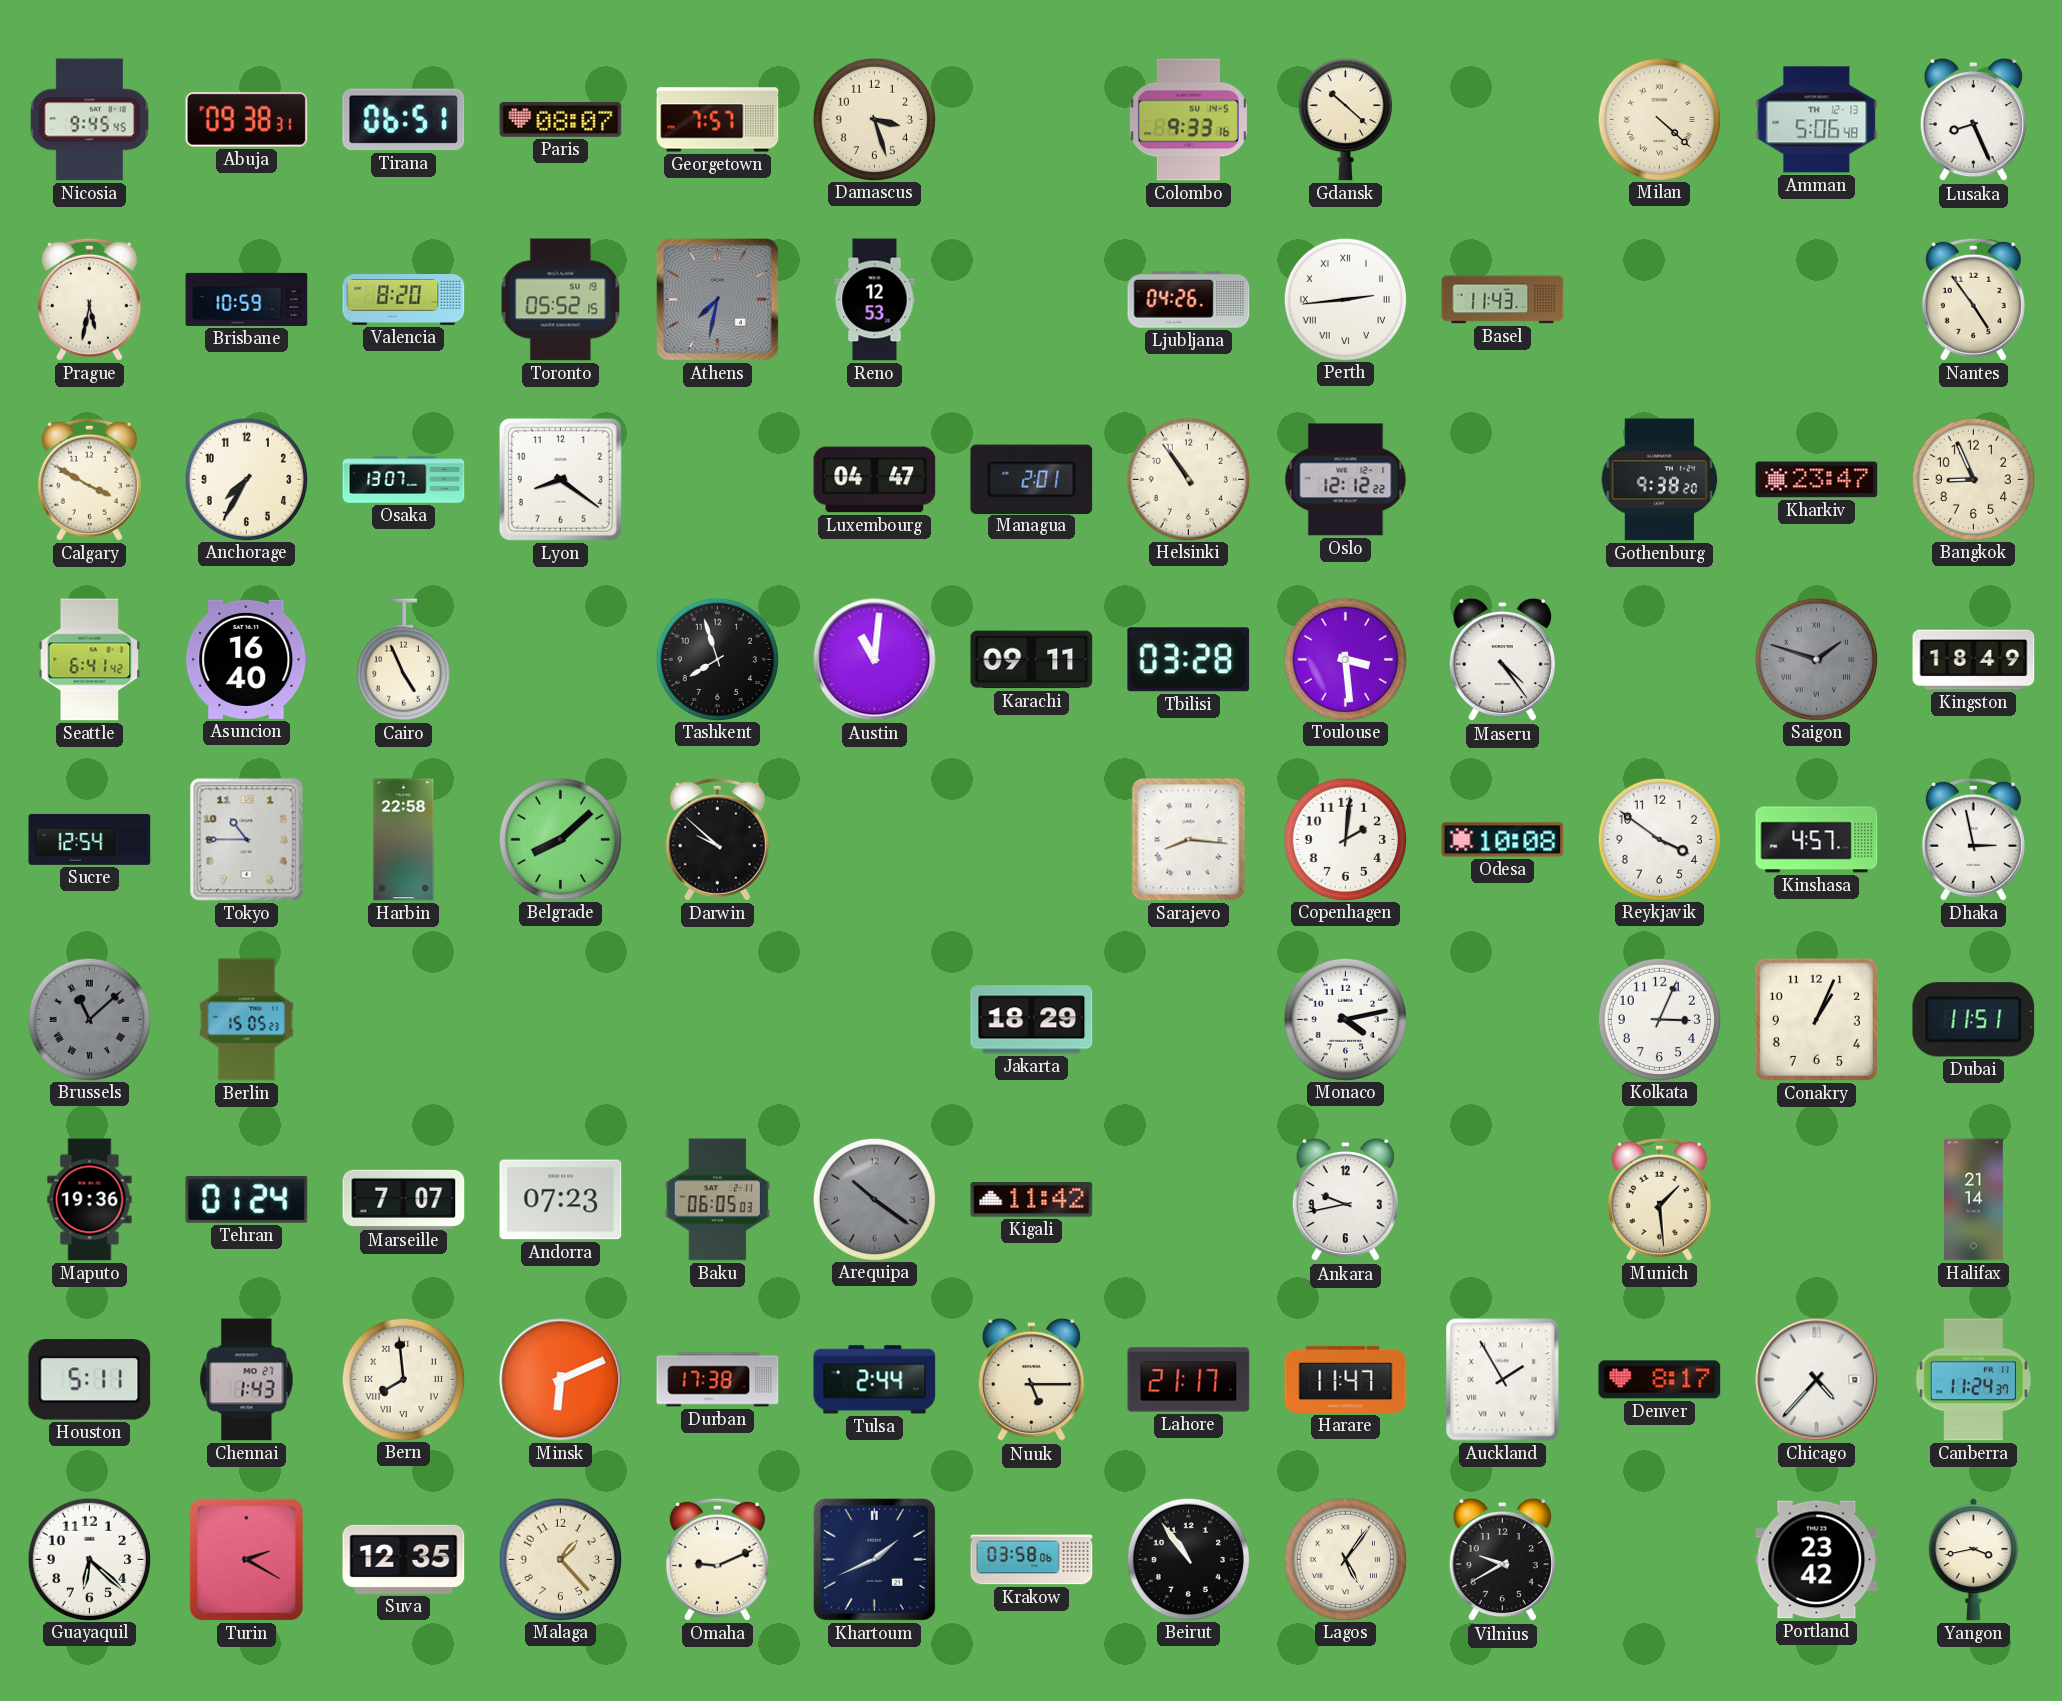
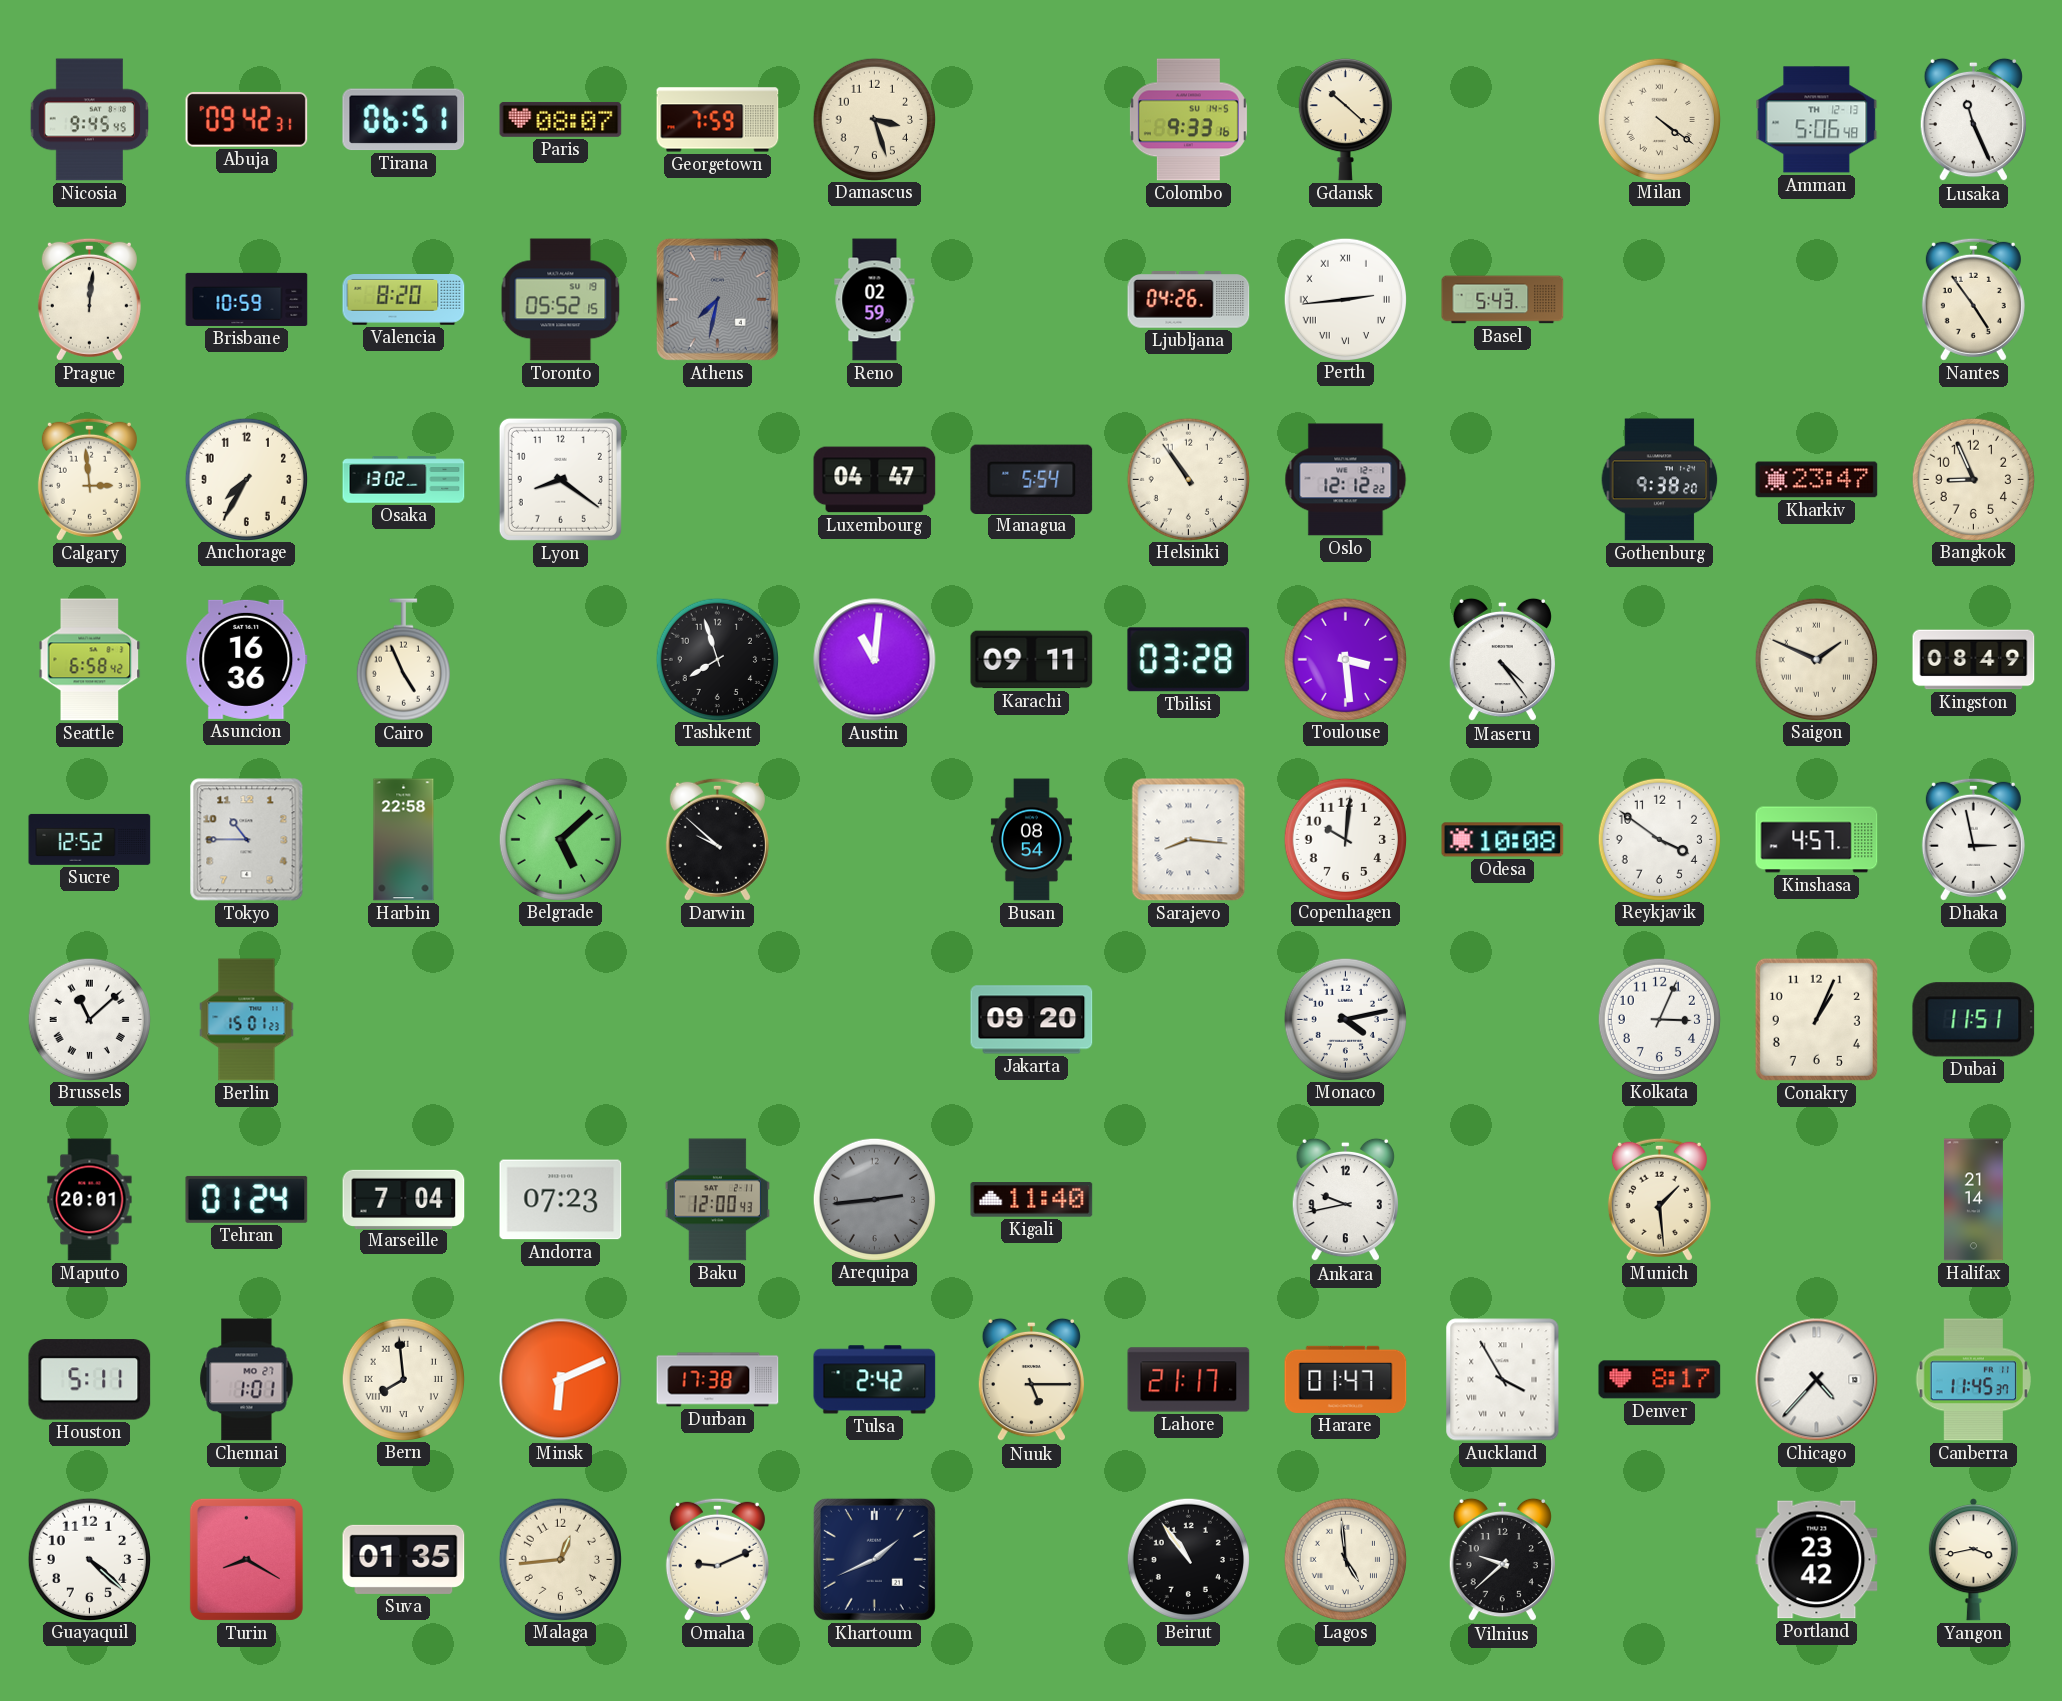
Abuja: 09:38 -> 09:42
Georgetown: 7:57 -> 7:59
Milan: 4:22 -> 4:21
Lusaka: 8:26 -> 11:26
Prague: 5:32 -> 12:01
Reno: 12:53 -> 02:59
Basel: 11:43 -> 5:43
Calgary: 3:50 -> 2:59
Osaka: 13:07 -> 13:02
Managua: 2:01 -> 5:54
Seattle: 6:41 -> 6:58
Asuncion: 16:40 -> 16:36
Saigon: 1:48 -> 1:49
Saigon dial: grey -> cream
Kingston: 18:49 -> 08:49
Sucre: 12:54 -> 12:52
Belgrade: 8:08 -> 5:08
Busan: none -> 08:54
Copenhagen: 2:01 -> 10:01
Brussels dial: grey -> white
Berlin: 15:05 -> 15:01
Jakarta: 18:29 -> 09:20
Maputo: 19:36 -> 20:01
Marseille: 7:07 -> 7:04
Baku: 06:05 -> 12:00
Arequipa: 10:21 -> 2:44
Kigali: 11:42 -> 11:40
Chennai: 1:43 -> 1:01
Tulsa: 2:44 -> 2:42
Harare: 11:47 -> 01:47
Auckland: 1:55 -> 3:55
Canberra: 11:24 -> 11:45
Guayaquil: 6:22 -> 4:22
Turin: 2:20 -> 8:20
Suva: 12:35 -> 01:35
Malaga: 1:23 -> 12:44
Krakow: 03:58 -> none
Lagos: 5:06 -> 4:59
Vilnius: 9:40 -> 9:38
